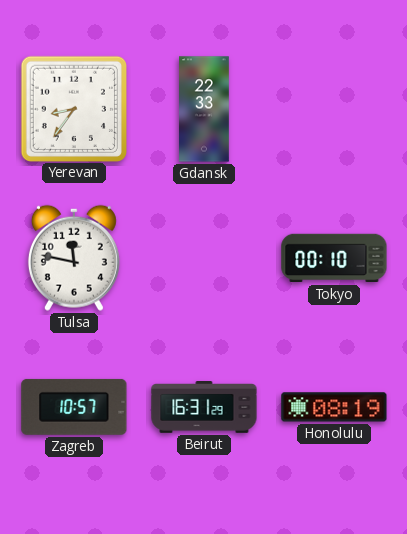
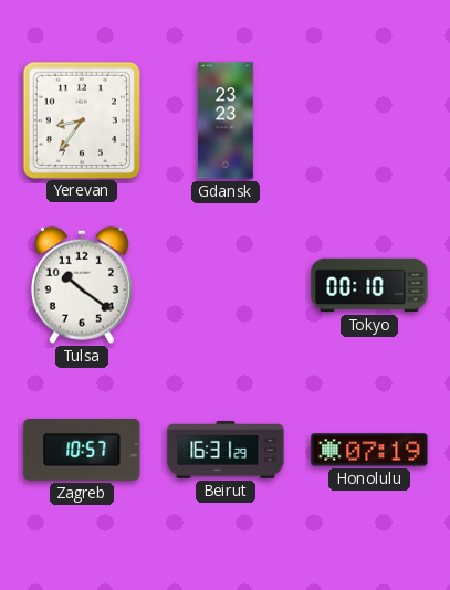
Gdansk: 22:33 -> 23:23
Tulsa: 11:47 -> 10:21
Honolulu: 08:19 -> 07:19
